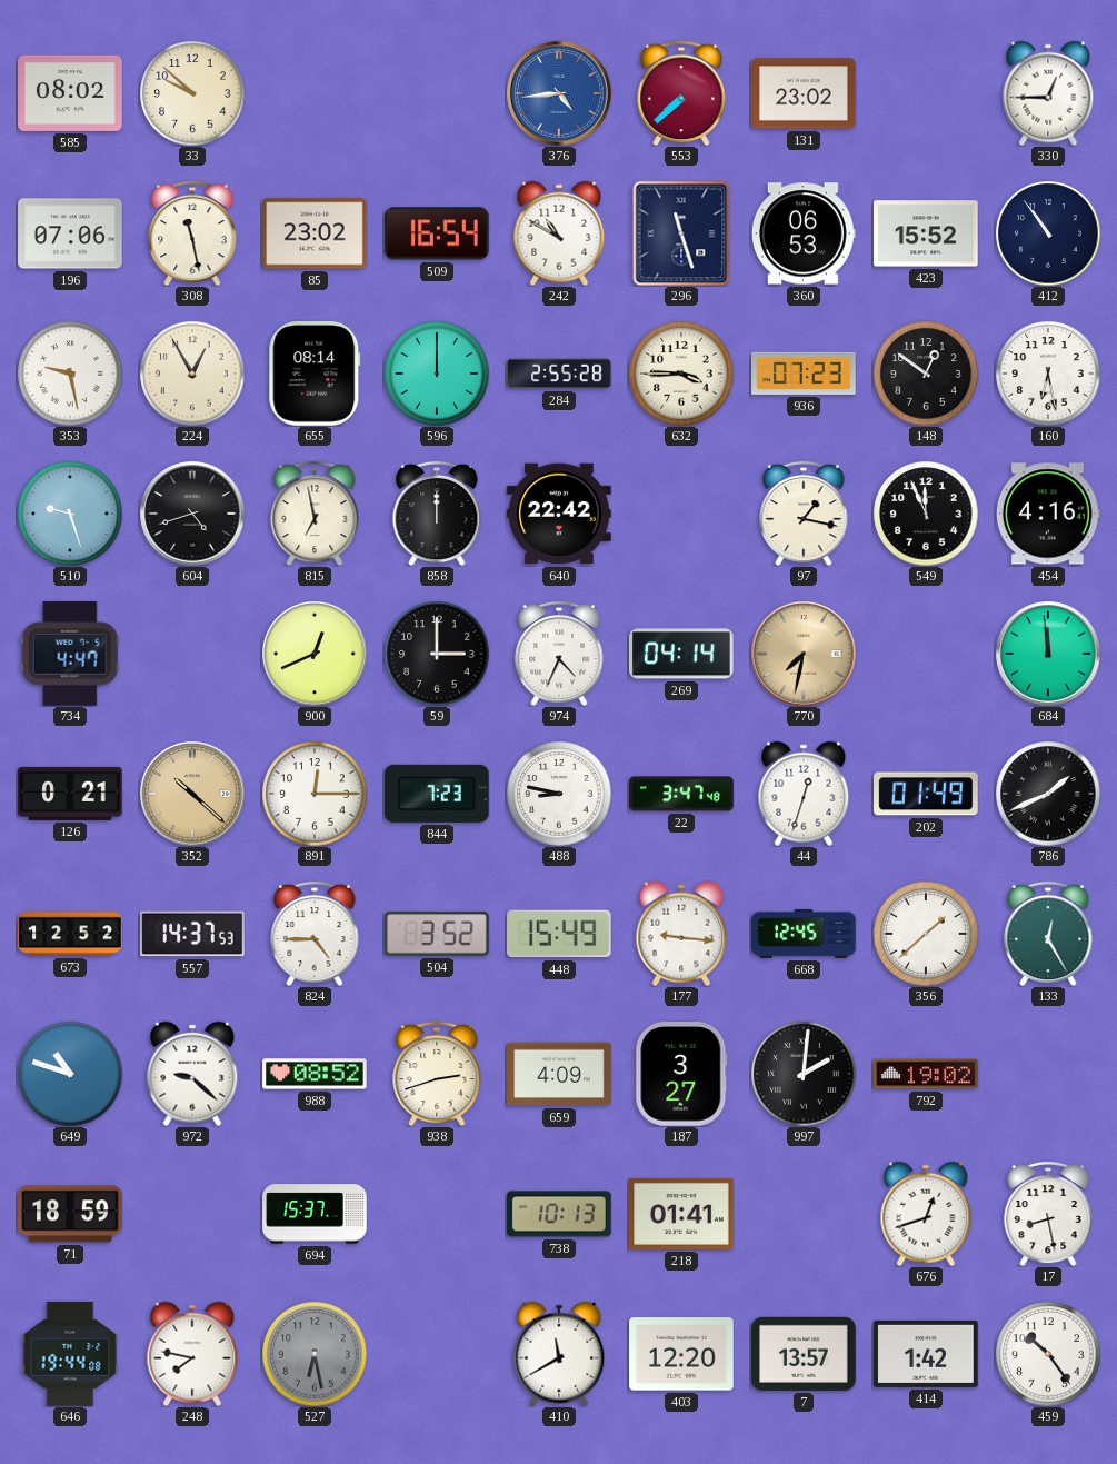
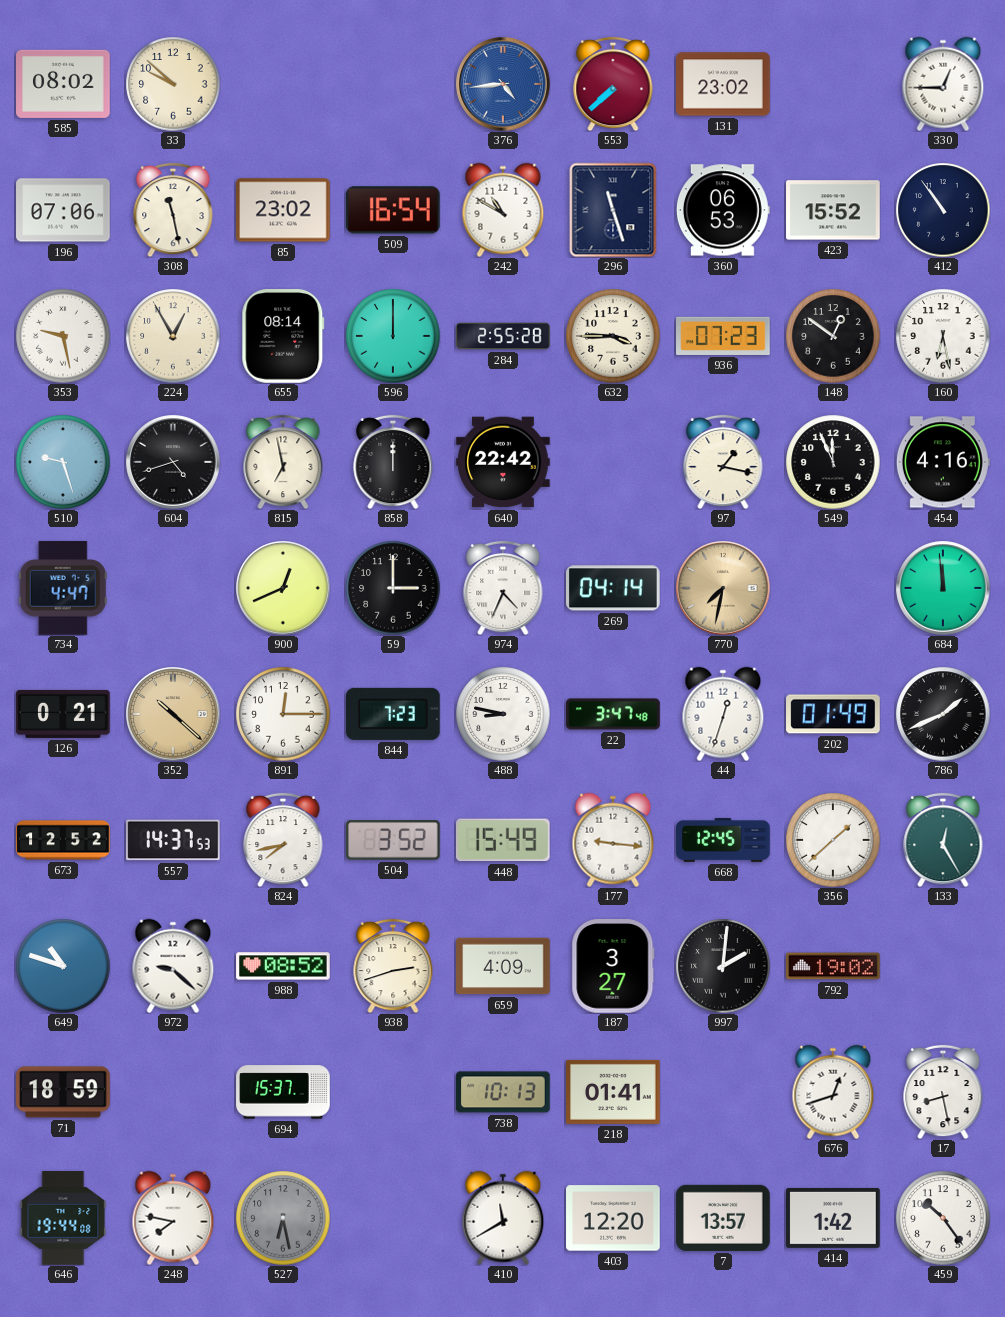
824: 4:45 -> 7:43
